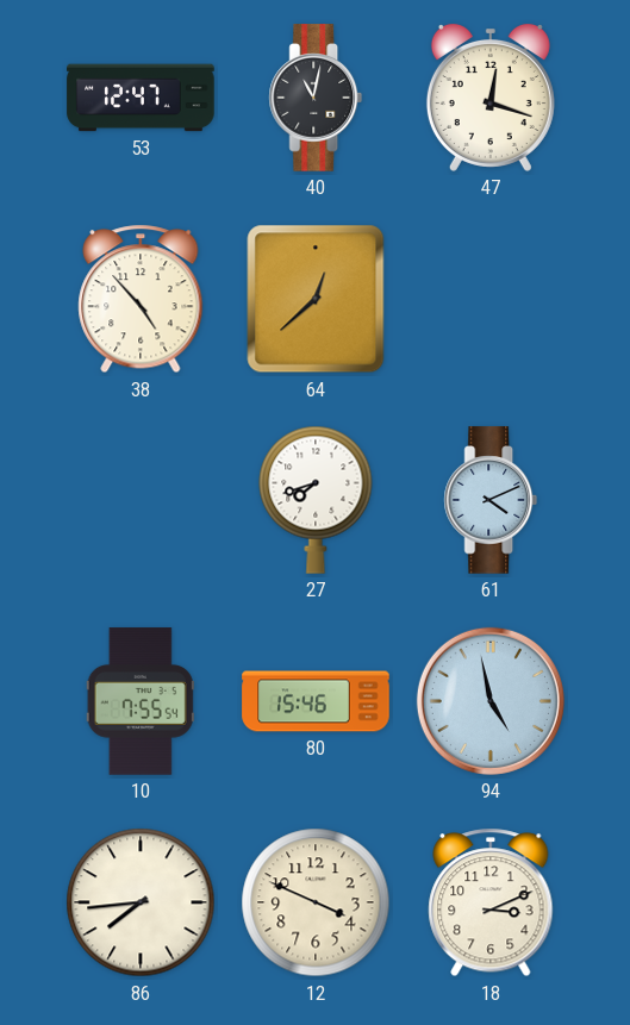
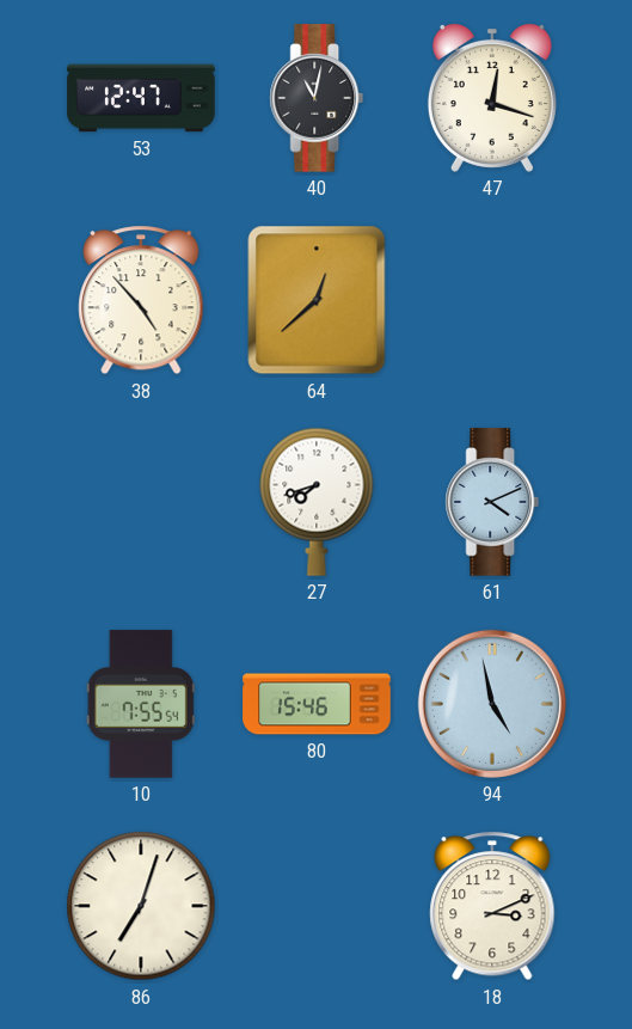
86: 7:44 -> 7:03
12: 3:49 -> none
